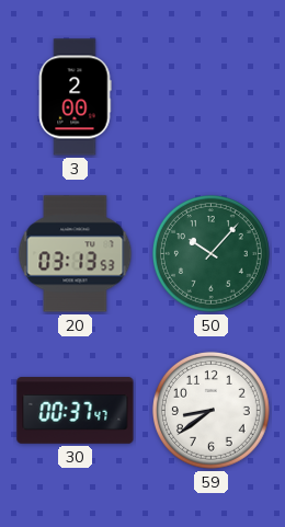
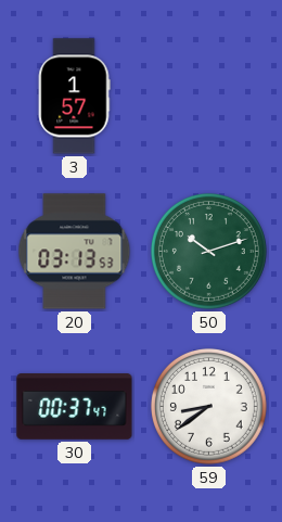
3: 2:00 -> 1:57
50: 10:07 -> 10:12
